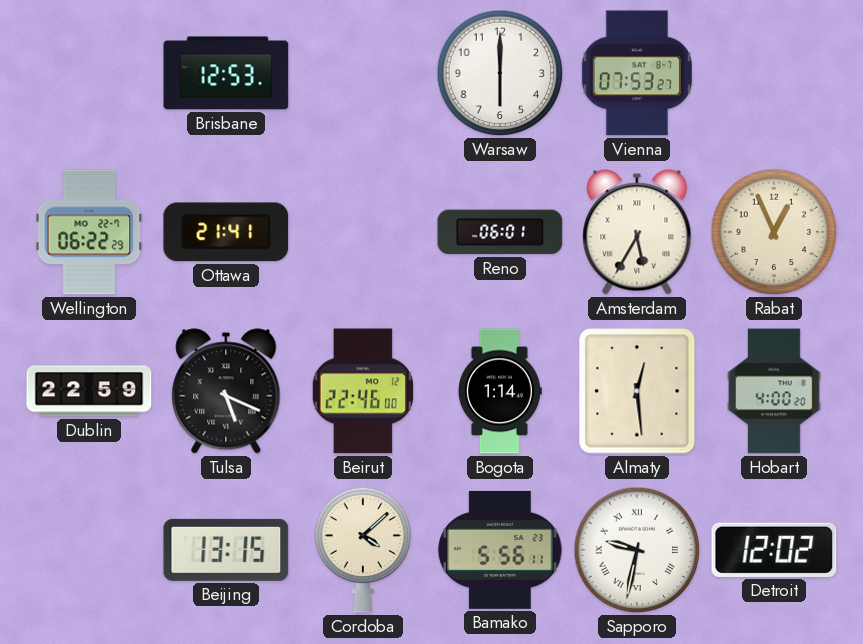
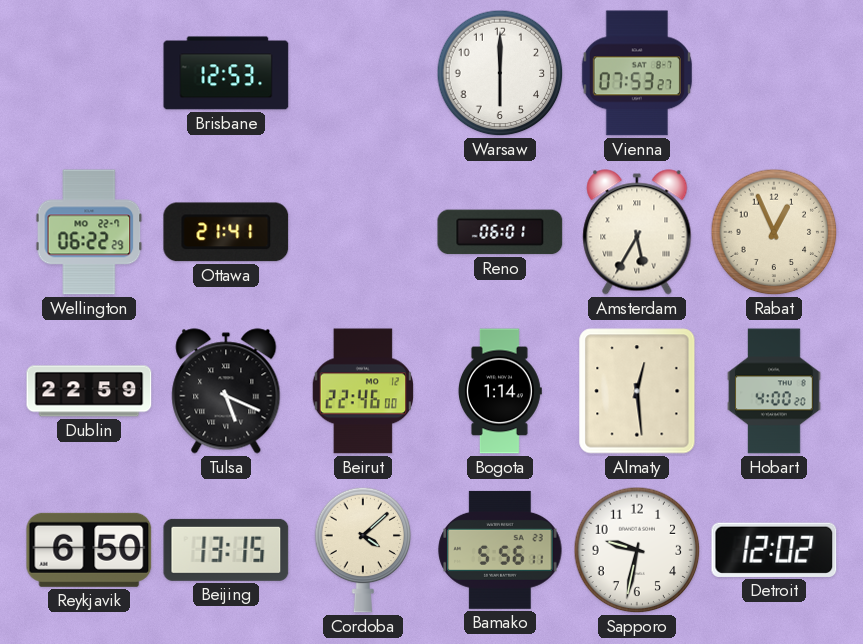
Reykjavik: none -> 6:50
Sapporo numerals: Roman -> Arabic
